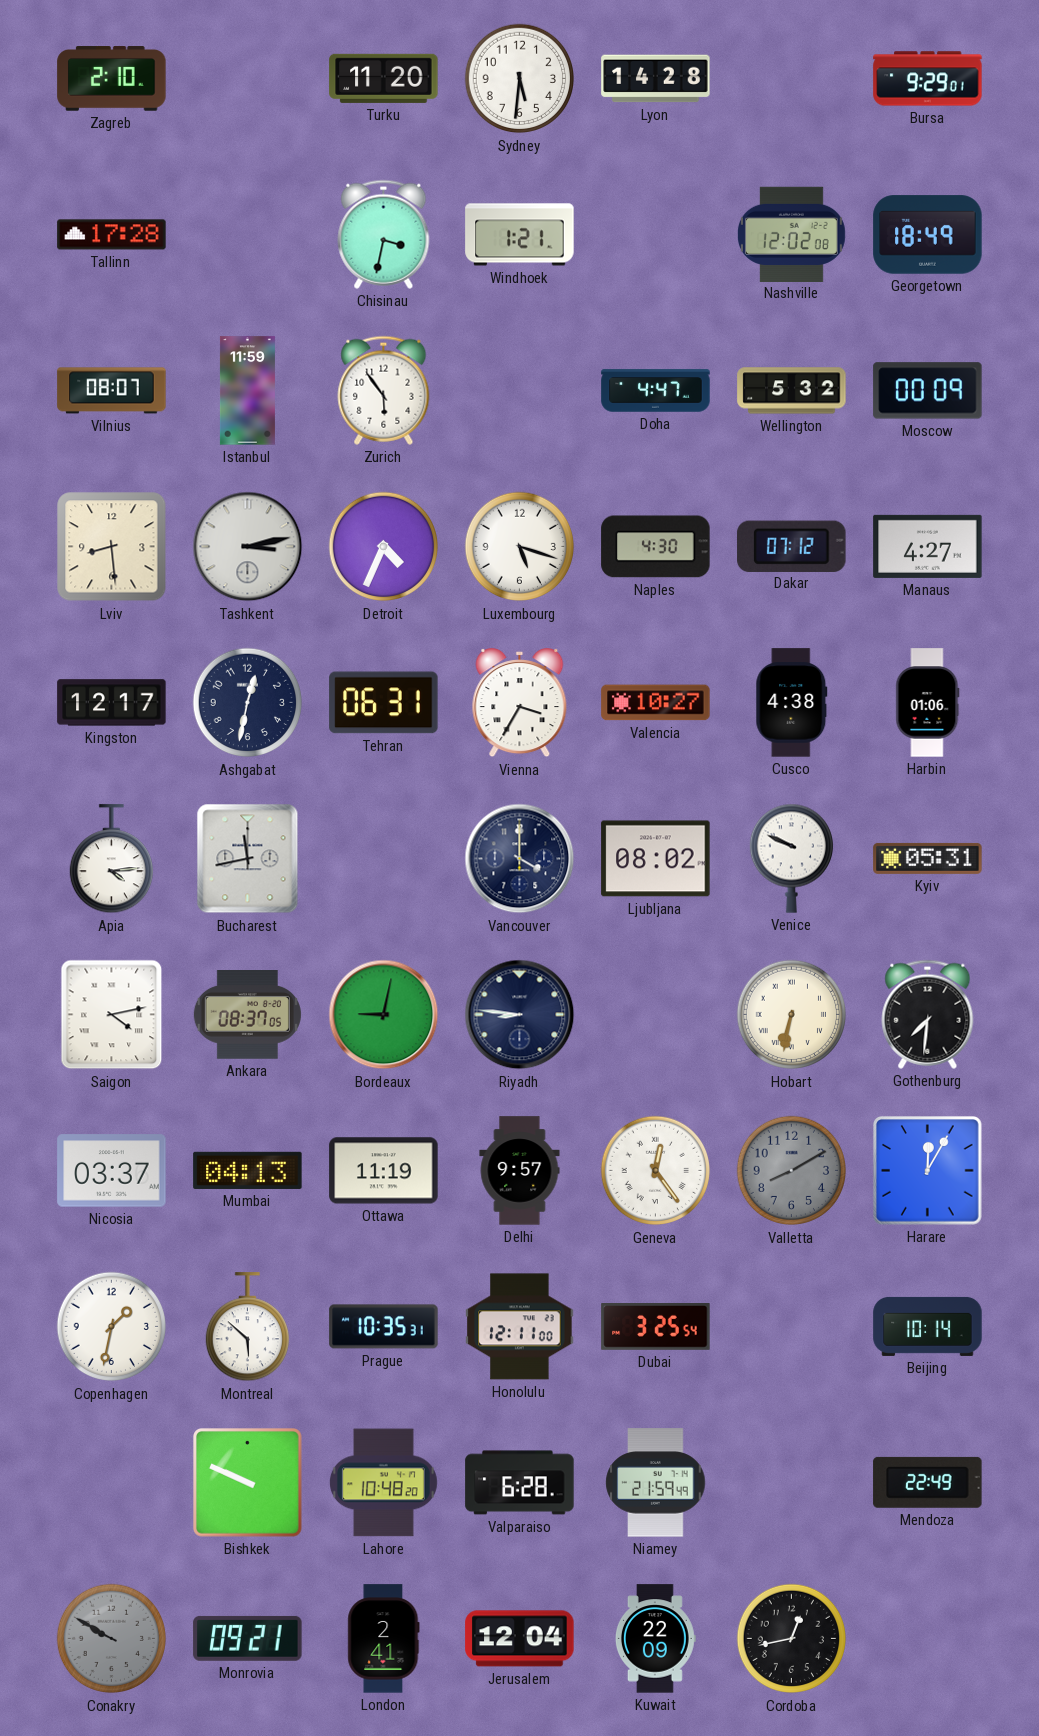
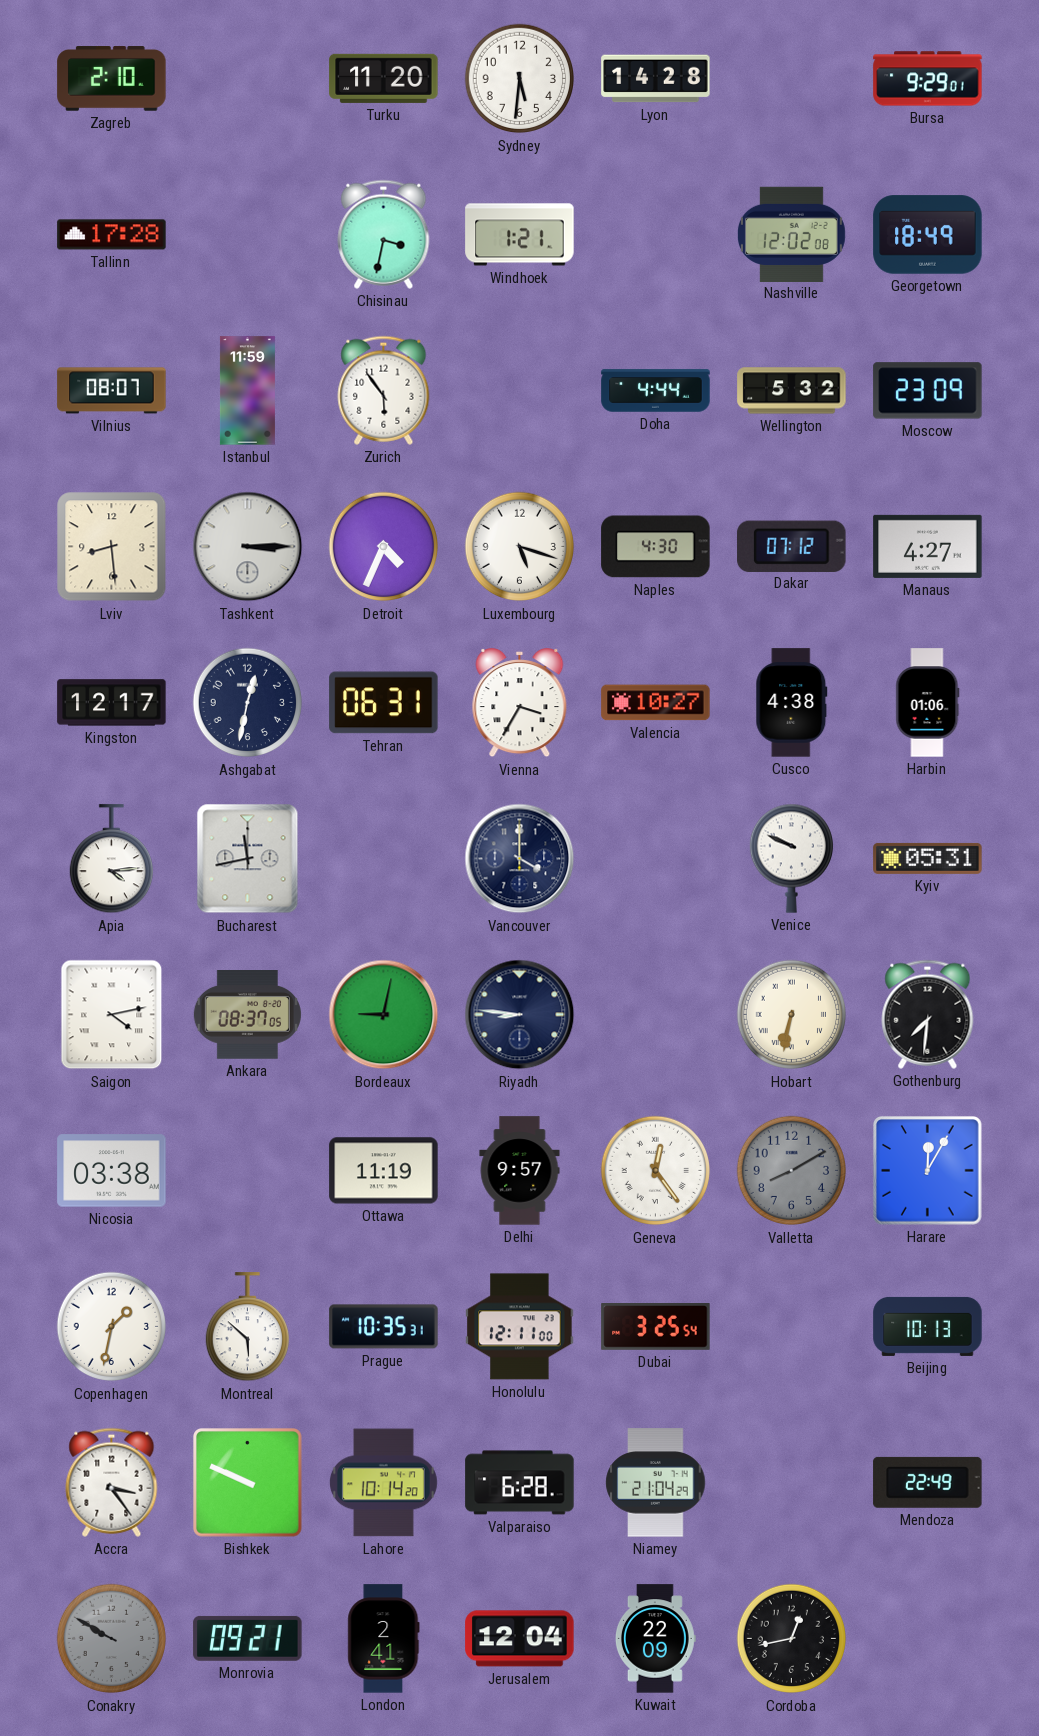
Doha: 4:47 -> 4:44
Moscow: 00:09 -> 23:09
Tashkent: 3:13 -> 3:15
Ljubljana: 08:02 -> none
Nicosia: 03:37 -> 03:38
Mumbai: 04:13 -> none
Beijing: 10:14 -> 10:13
Accra: none -> 3:24
Lahore: 10:48 -> 10:14
Niamey: 21:59 -> 21:04
